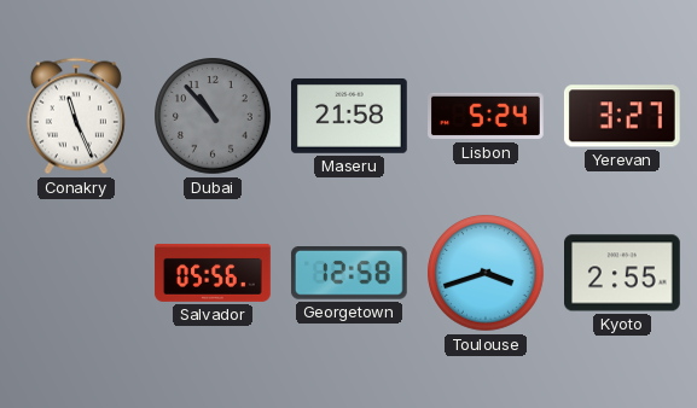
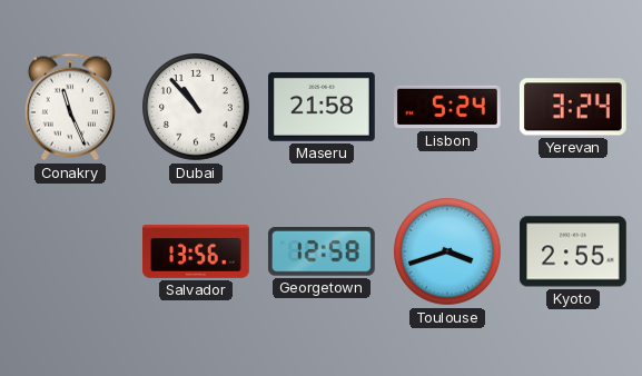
Dubai dial: grey -> white
Yerevan: 3:27 -> 3:24
Salvador: 05:56 -> 13:56
